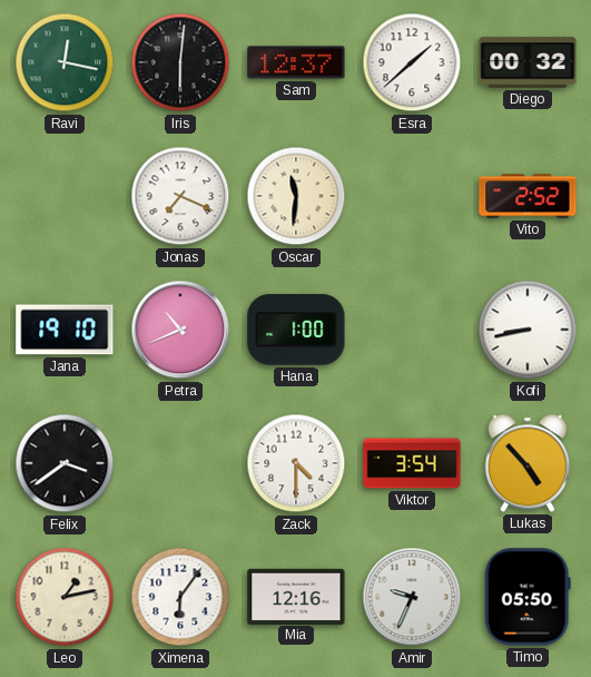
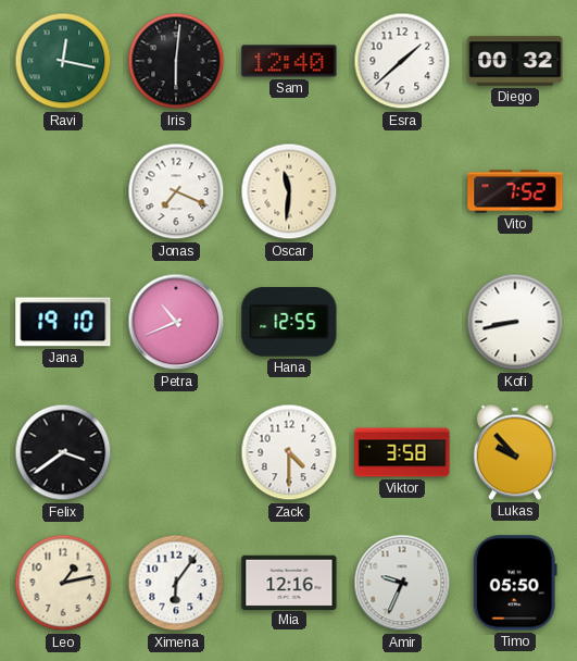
Sam: 12:37 -> 12:40
Vito: 2:52 -> 7:52
Hana: 1:00 -> 12:55
Viktor: 3:54 -> 3:58
Lukas: 4:53 -> 9:53
